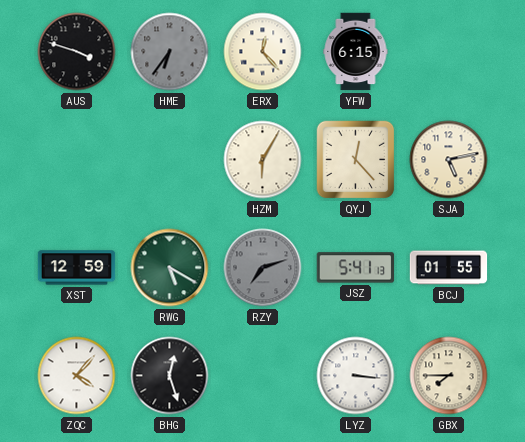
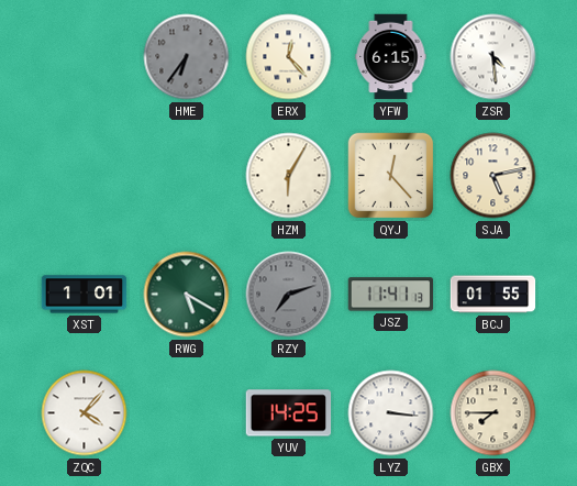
AUS: 3:48 -> none
ZSR: none -> 4:29
XST: 12:59 -> 1:01
JSZ: 5:41 -> 11:41
BHG: 12:27 -> none
YUV: none -> 14:25
